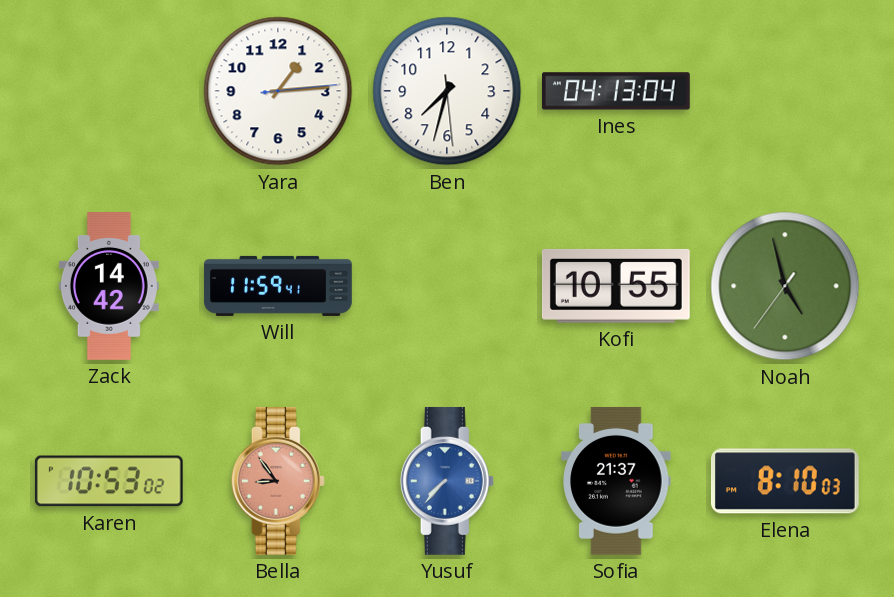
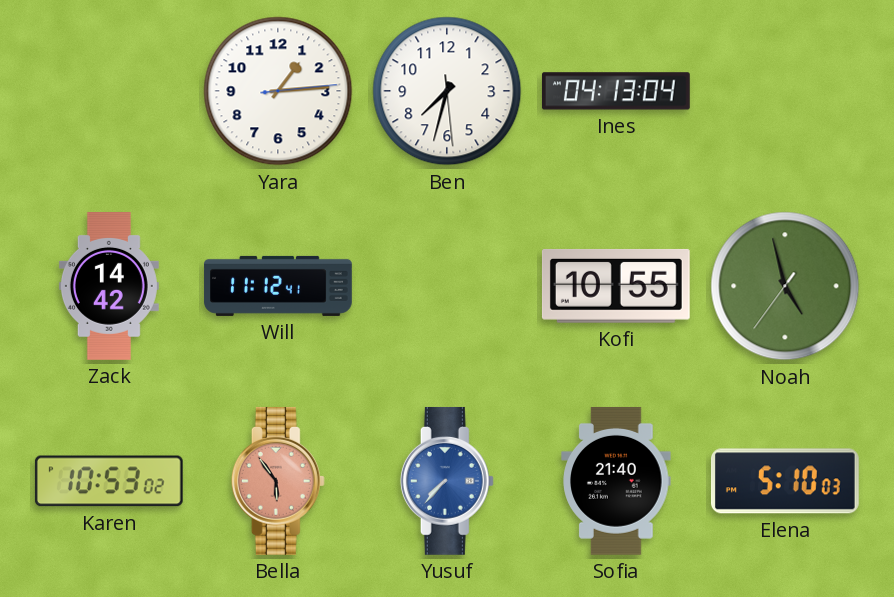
Will: 11:59 -> 11:12
Bella: 8:54 -> 5:54
Sofia: 21:37 -> 21:40
Elena: 8:10 -> 5:10
